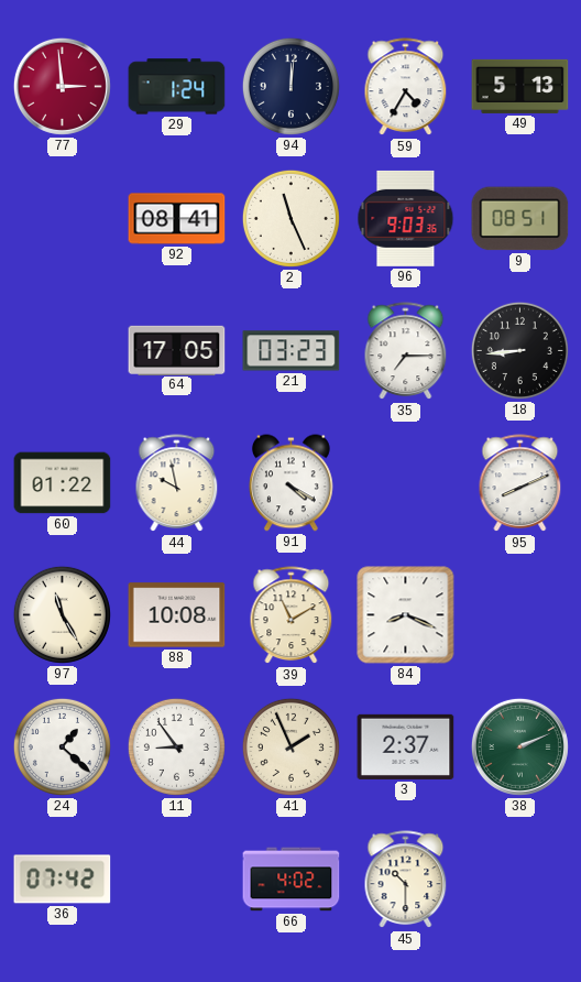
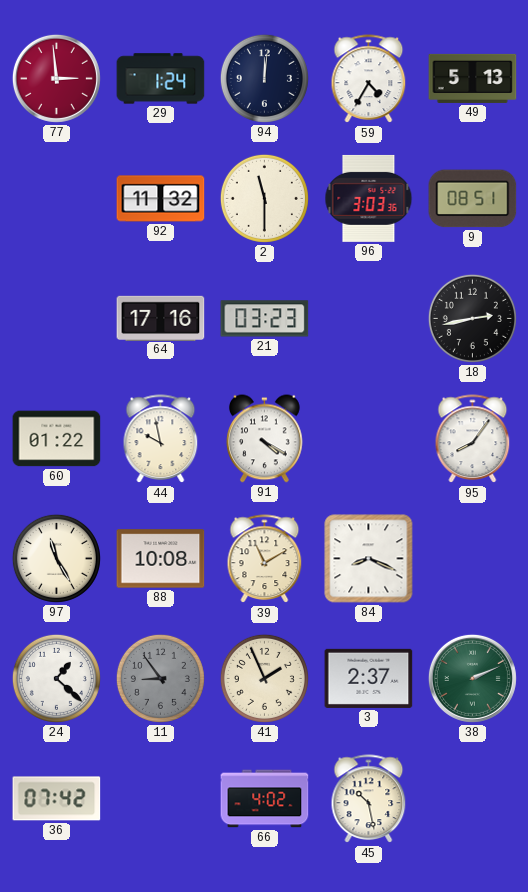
92: 08:41 -> 11:32
2: 11:26 -> 11:30
96: 9:03 -> 3:03
64: 17:05 -> 17:16
35: 7:15 -> none
18: 8:44 -> 2:43
95: 8:11 -> 8:06
11 dial: white -> grey
45: 10:30 -> 10:28
